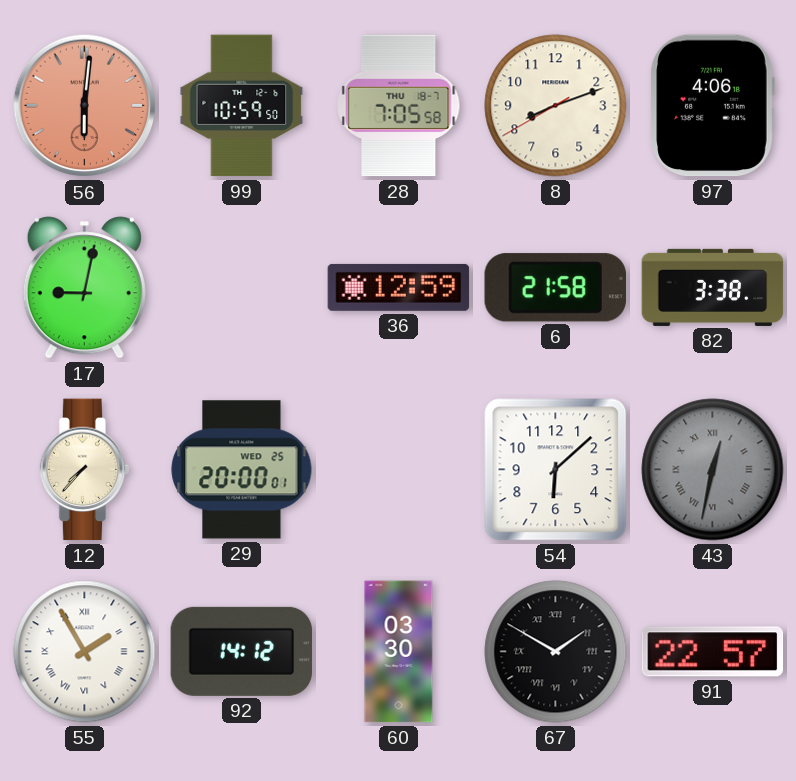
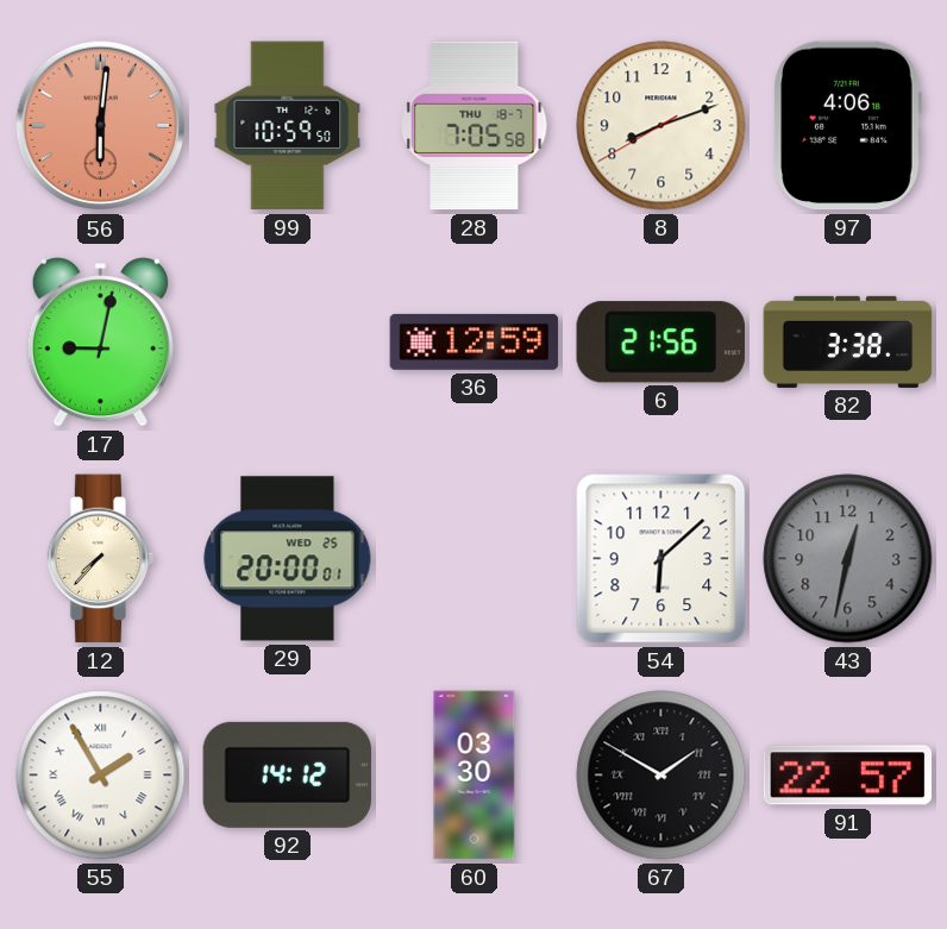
6: 21:58 -> 21:56
43 numerals: Roman -> Arabic
